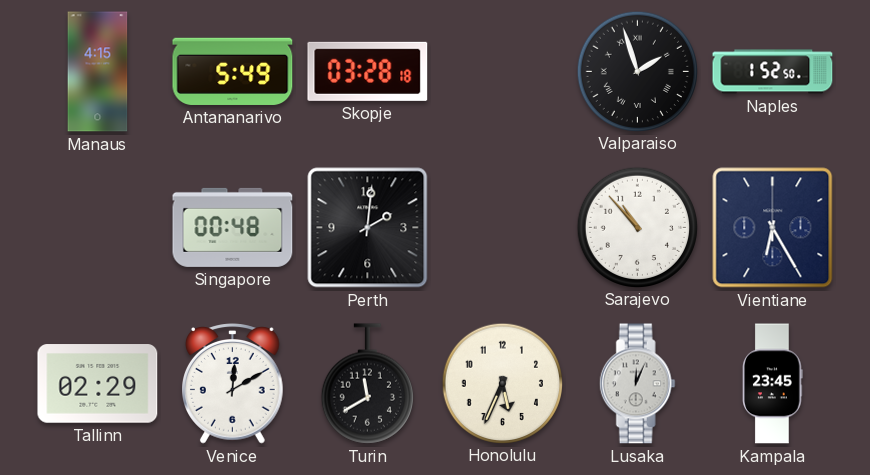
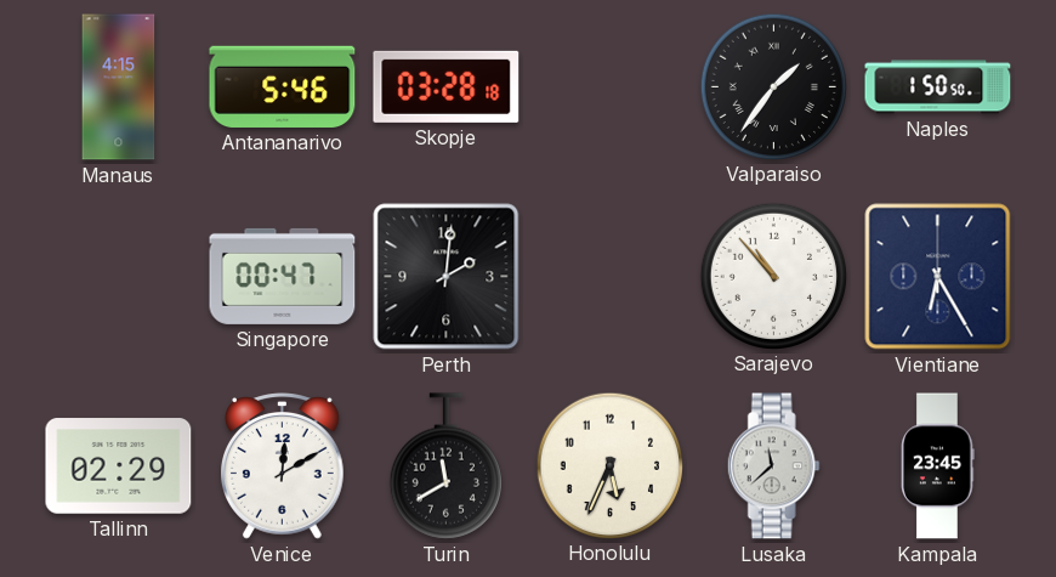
Antananarivo: 5:49 -> 5:46
Valparaiso: 1:57 -> 1:36
Naples: 1:52 -> 1:50
Singapore: 00:48 -> 00:47
Lusaka: 12:04 -> 11:38
